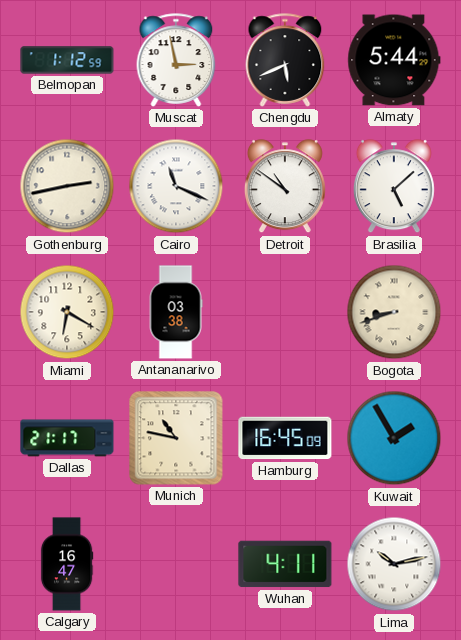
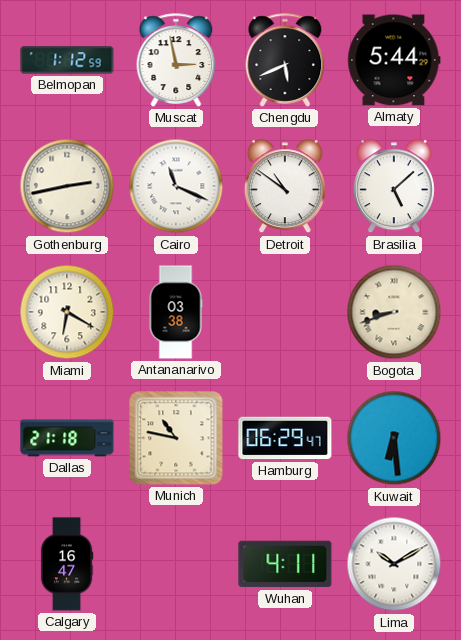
Dallas: 21:17 -> 21:18
Hamburg: 16:45 -> 06:29
Kuwait: 1:55 -> 6:29
Lima: 10:13 -> 10:10
